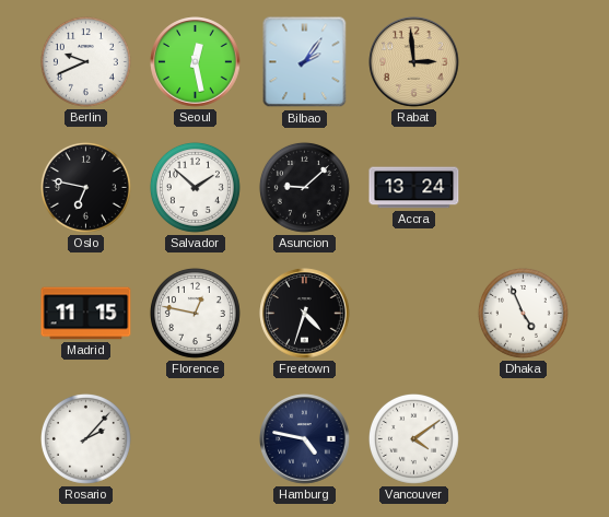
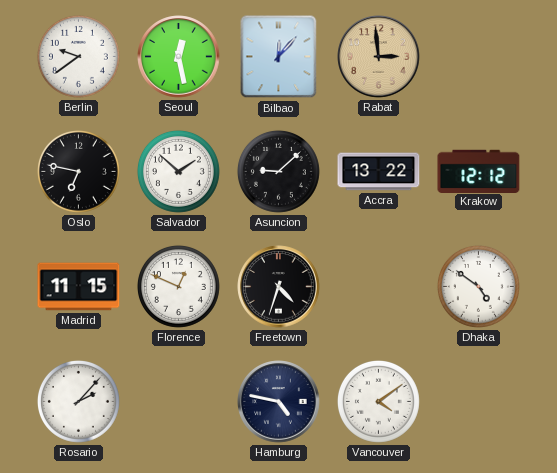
Berlin: 9:41 -> 9:39
Bilbao: 2:06 -> 12:07
Accra: 13:24 -> 13:22
Krakow: none -> 12:12
Florence: 12:47 -> 12:49
Dhaka: 4:56 -> 4:51
